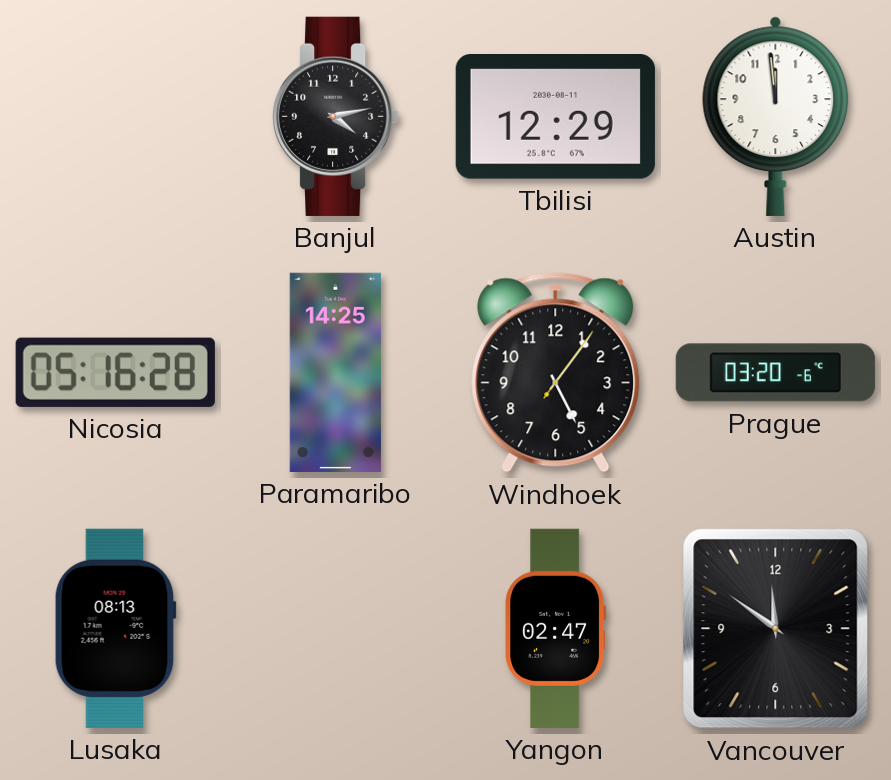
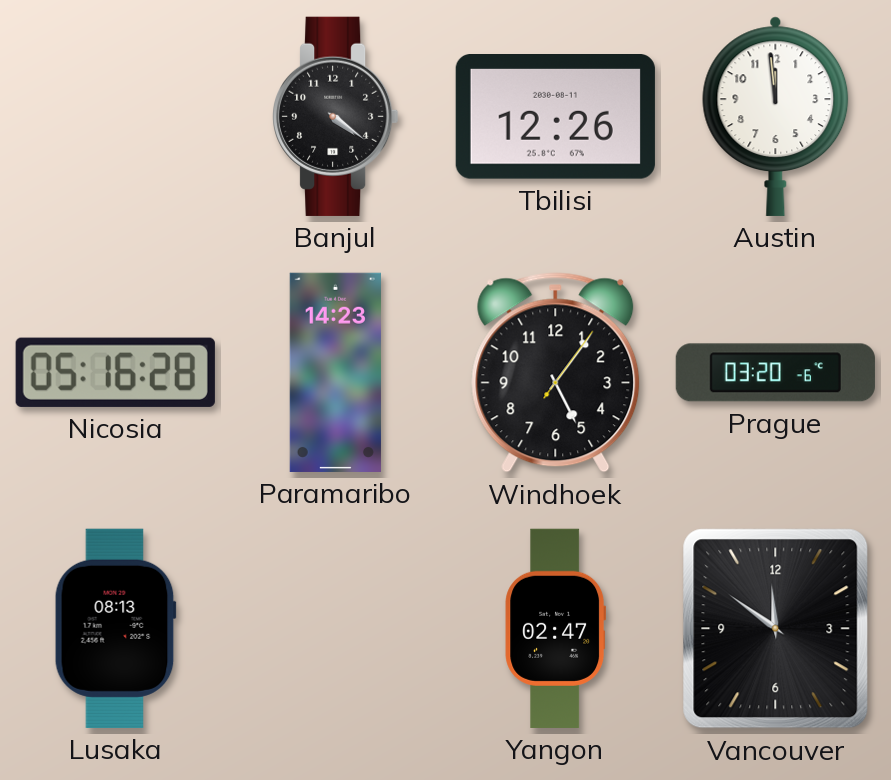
Banjul: 4:13 -> 4:21
Tbilisi: 12:29 -> 12:26
Paramaribo: 14:25 -> 14:23
